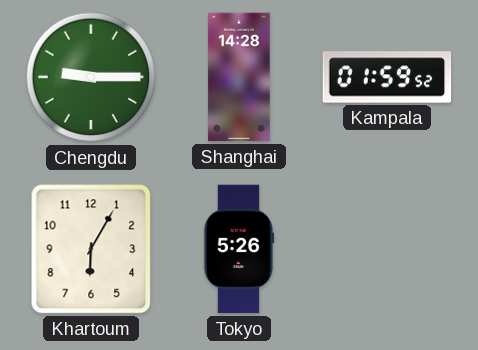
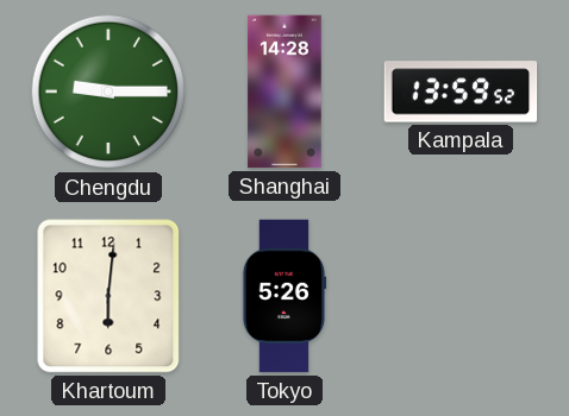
Kampala: 01:59 -> 13:59
Khartoum: 6:05 -> 6:01
